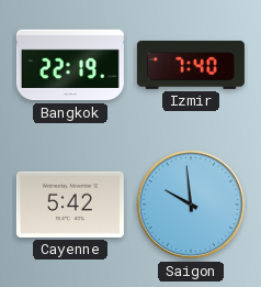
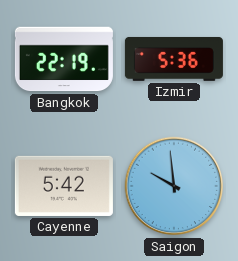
Izmir: 7:40 -> 5:36
